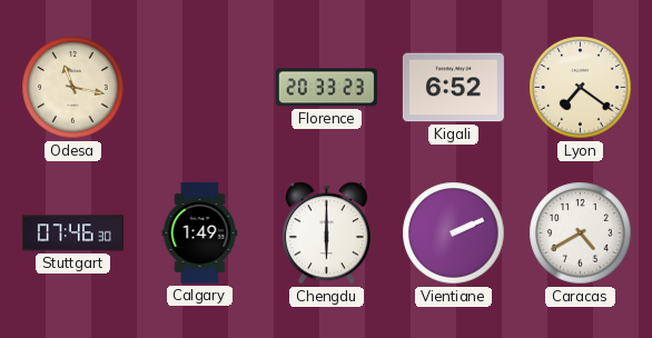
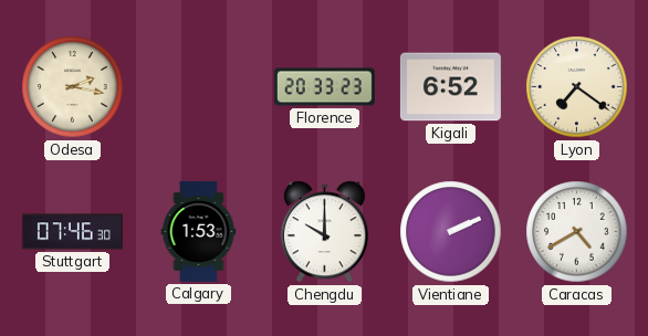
Odesa: 11:17 -> 2:17
Calgary: 1:49 -> 1:53
Chengdu: 6:00 -> 10:00
